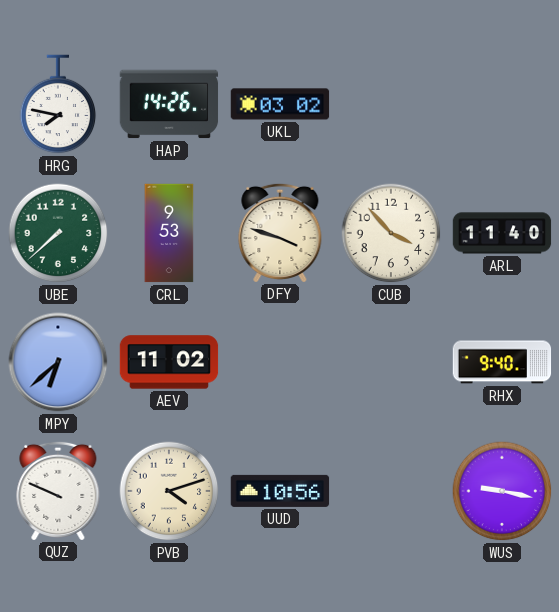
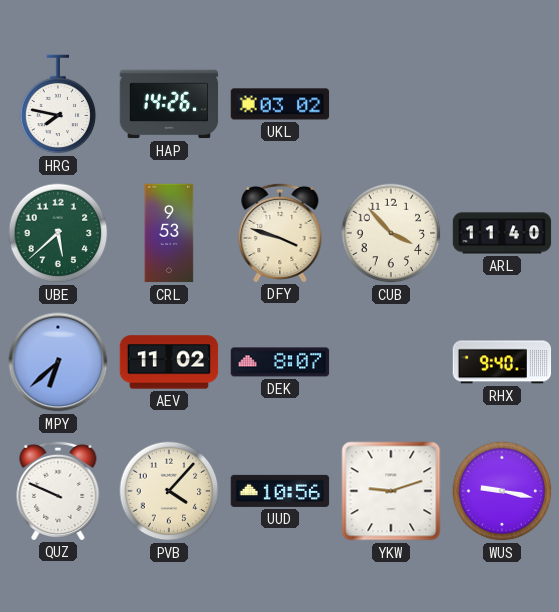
UBE: 7:38 -> 5:38
DEK: none -> 8:07
PVB: 4:12 -> 4:07
YKW: none -> 9:12
